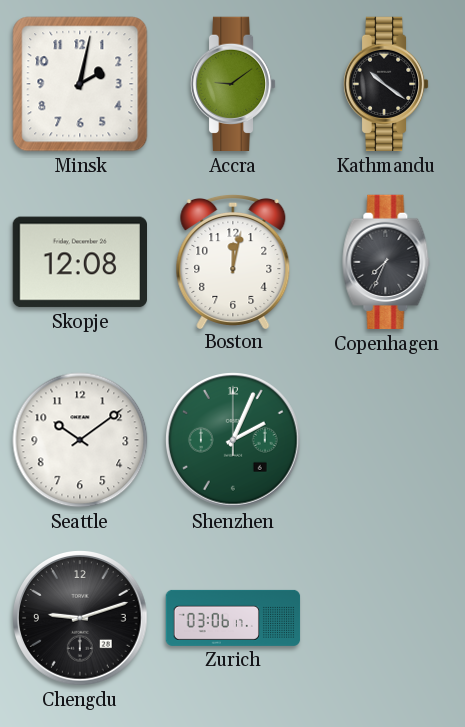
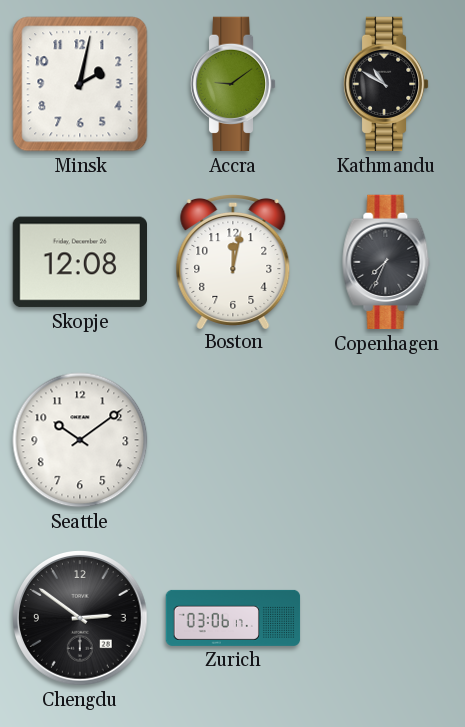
Kathmandu: 10:21 -> 10:50
Shenzhen: 2:04 -> none
Chengdu: 9:12 -> 2:51
